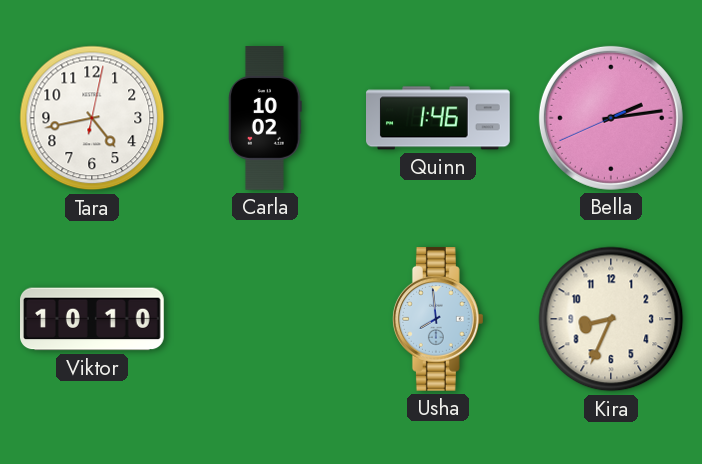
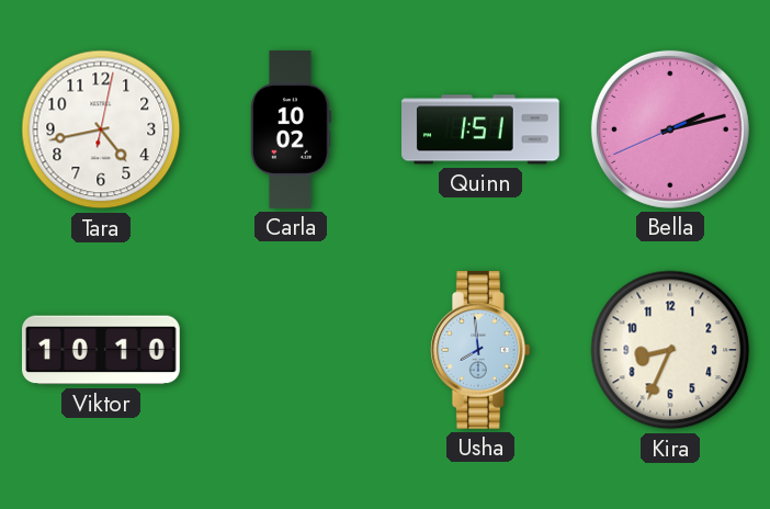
Quinn: 1:46 -> 1:51
Bella: 2:13 -> 2:12
